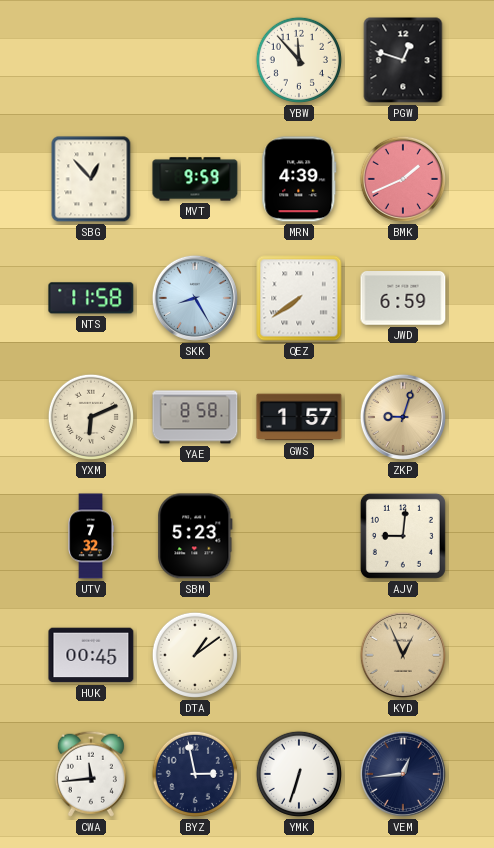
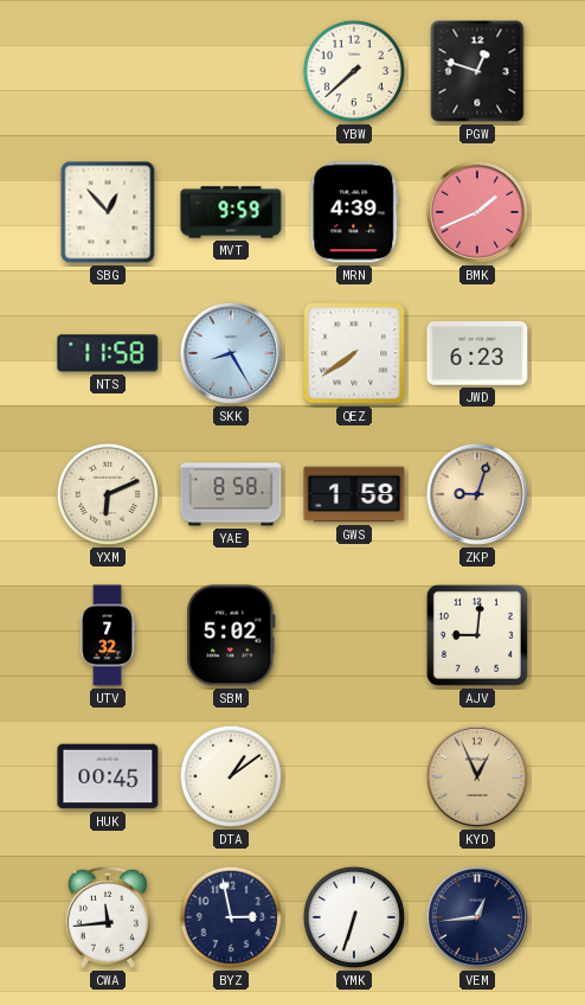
YBW: 11:53 -> 7:38
JWD: 6:59 -> 6:23
GWS: 1:57 -> 1:58
SBM: 5:23 -> 5:02
